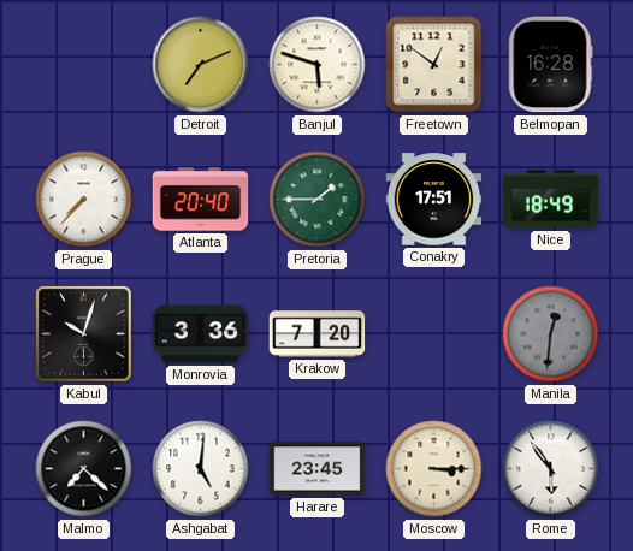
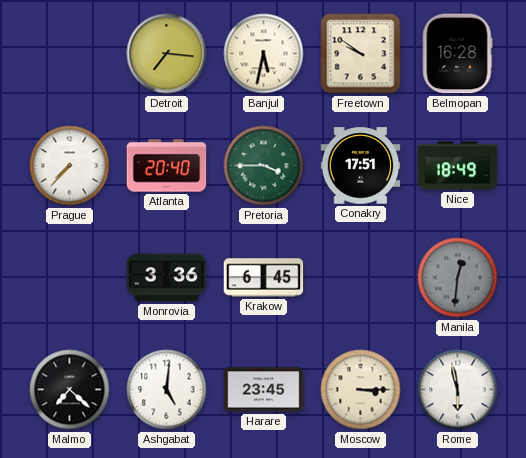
Detroit: 7:11 -> 7:16
Banjul: 5:48 -> 5:32
Freetown: 12:51 -> 9:51
Pretoria: 1:45 -> 3:45
Kabul: 10:03 -> none
Krakow: 7:20 -> 6:45
Rome: 5:54 -> 5:58
